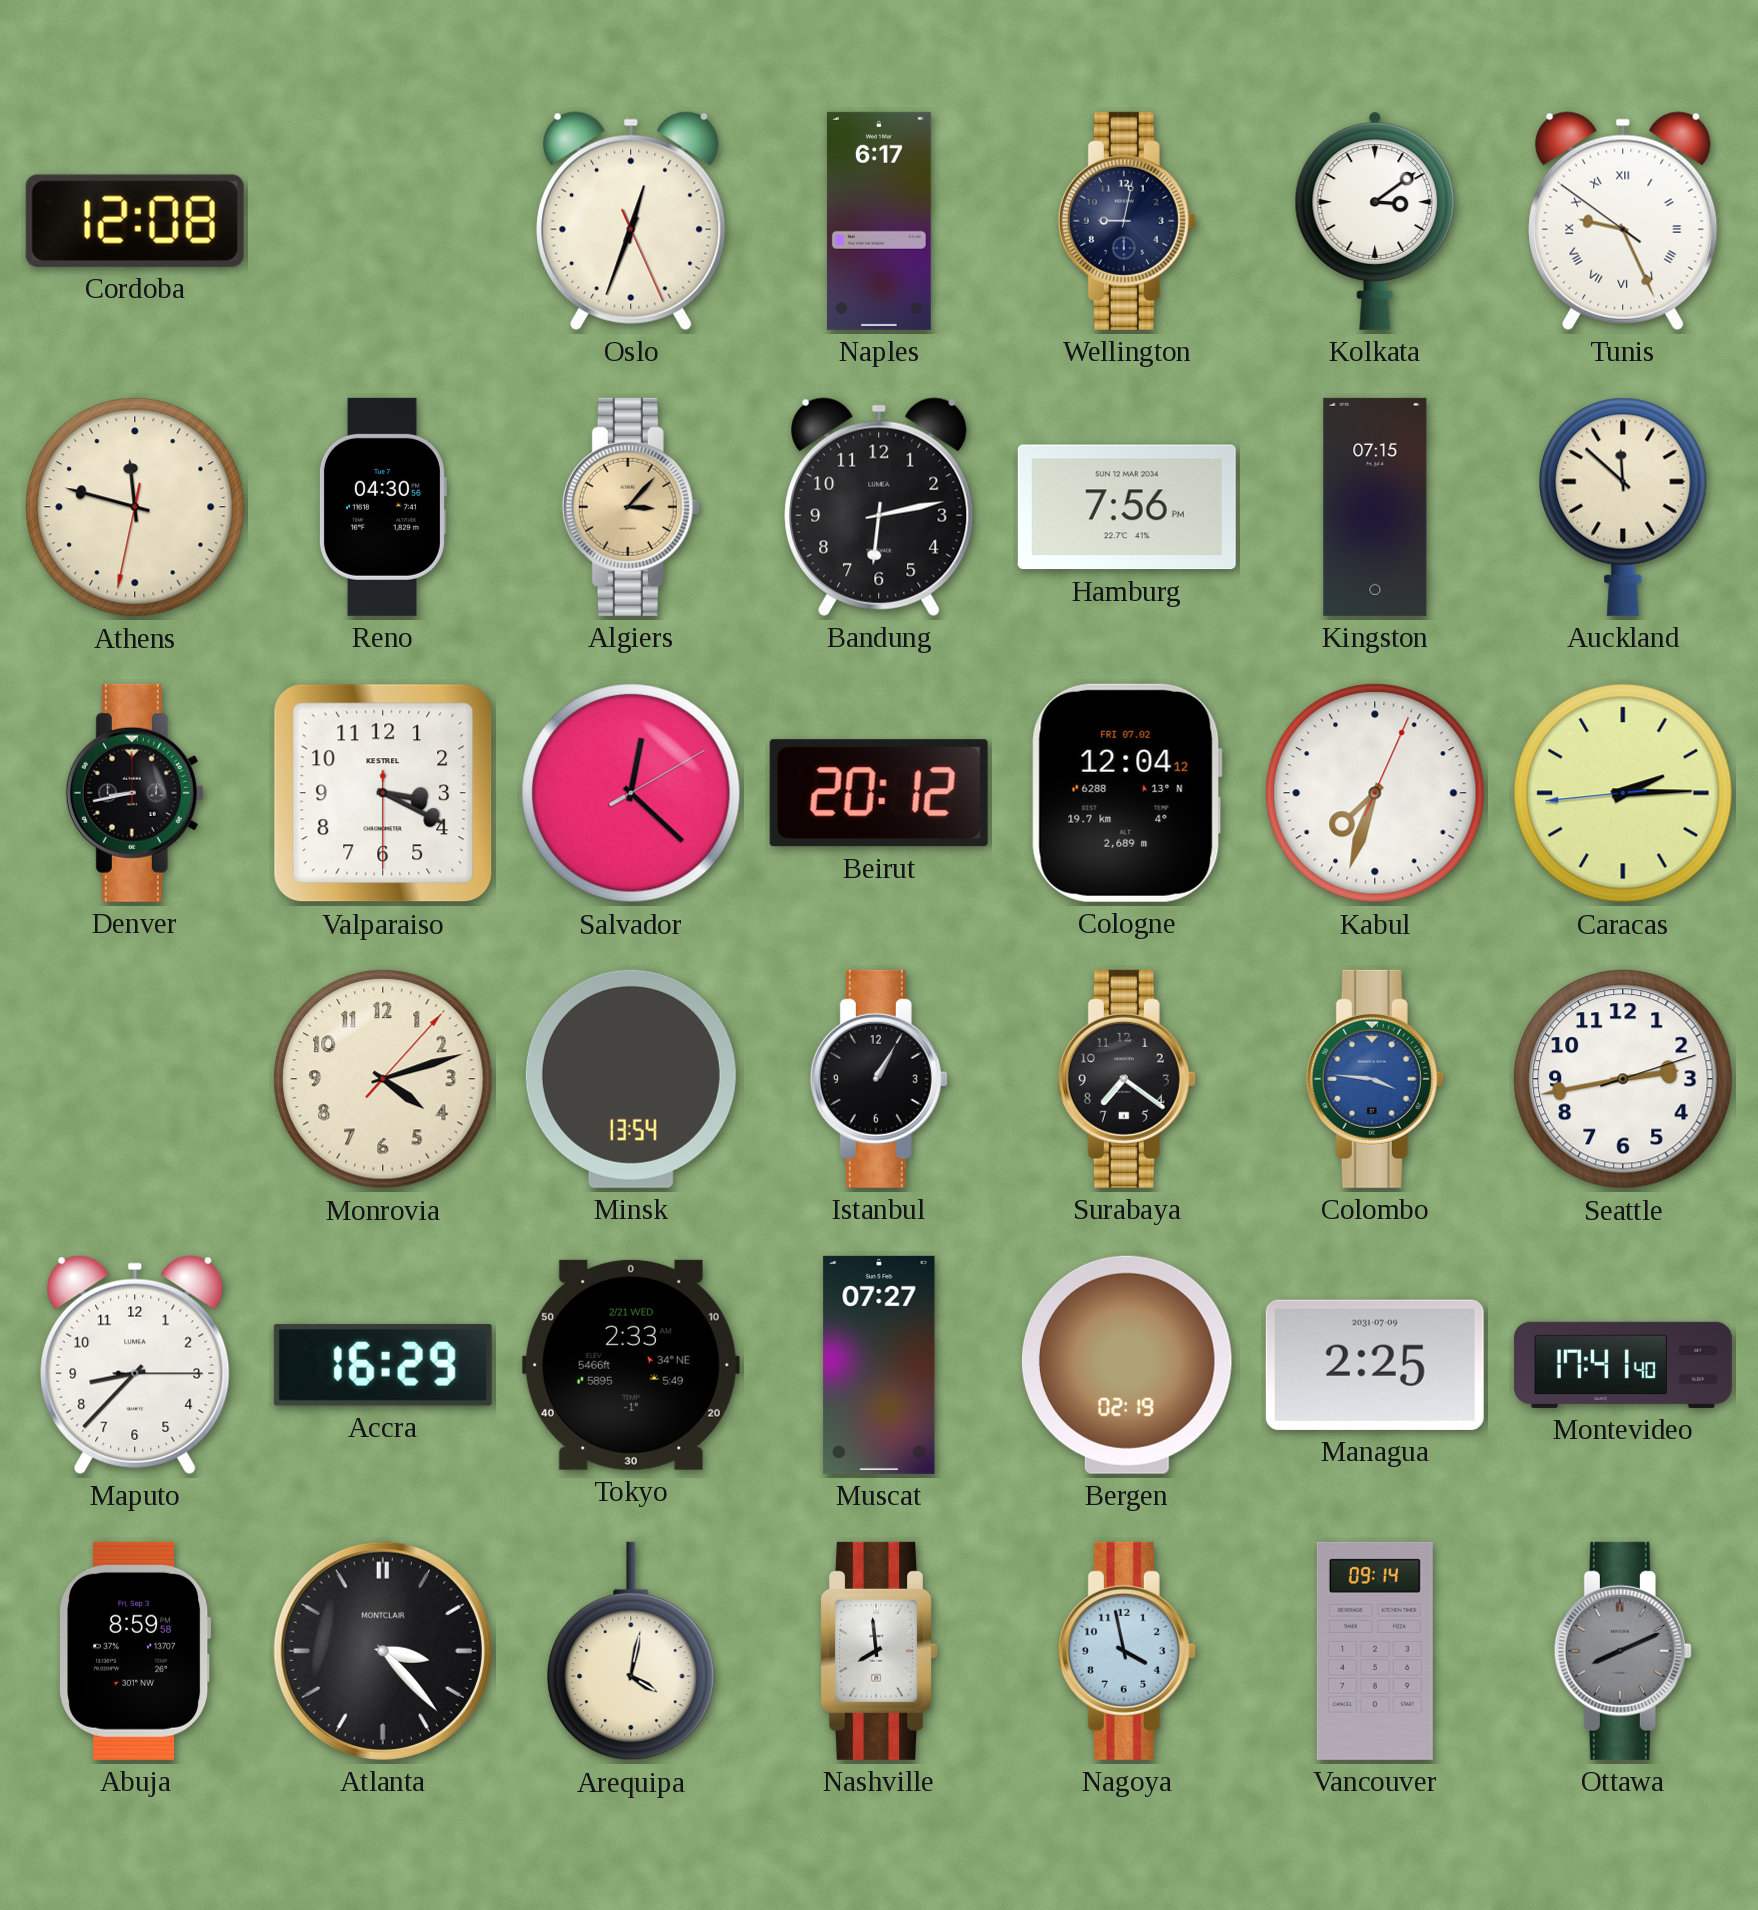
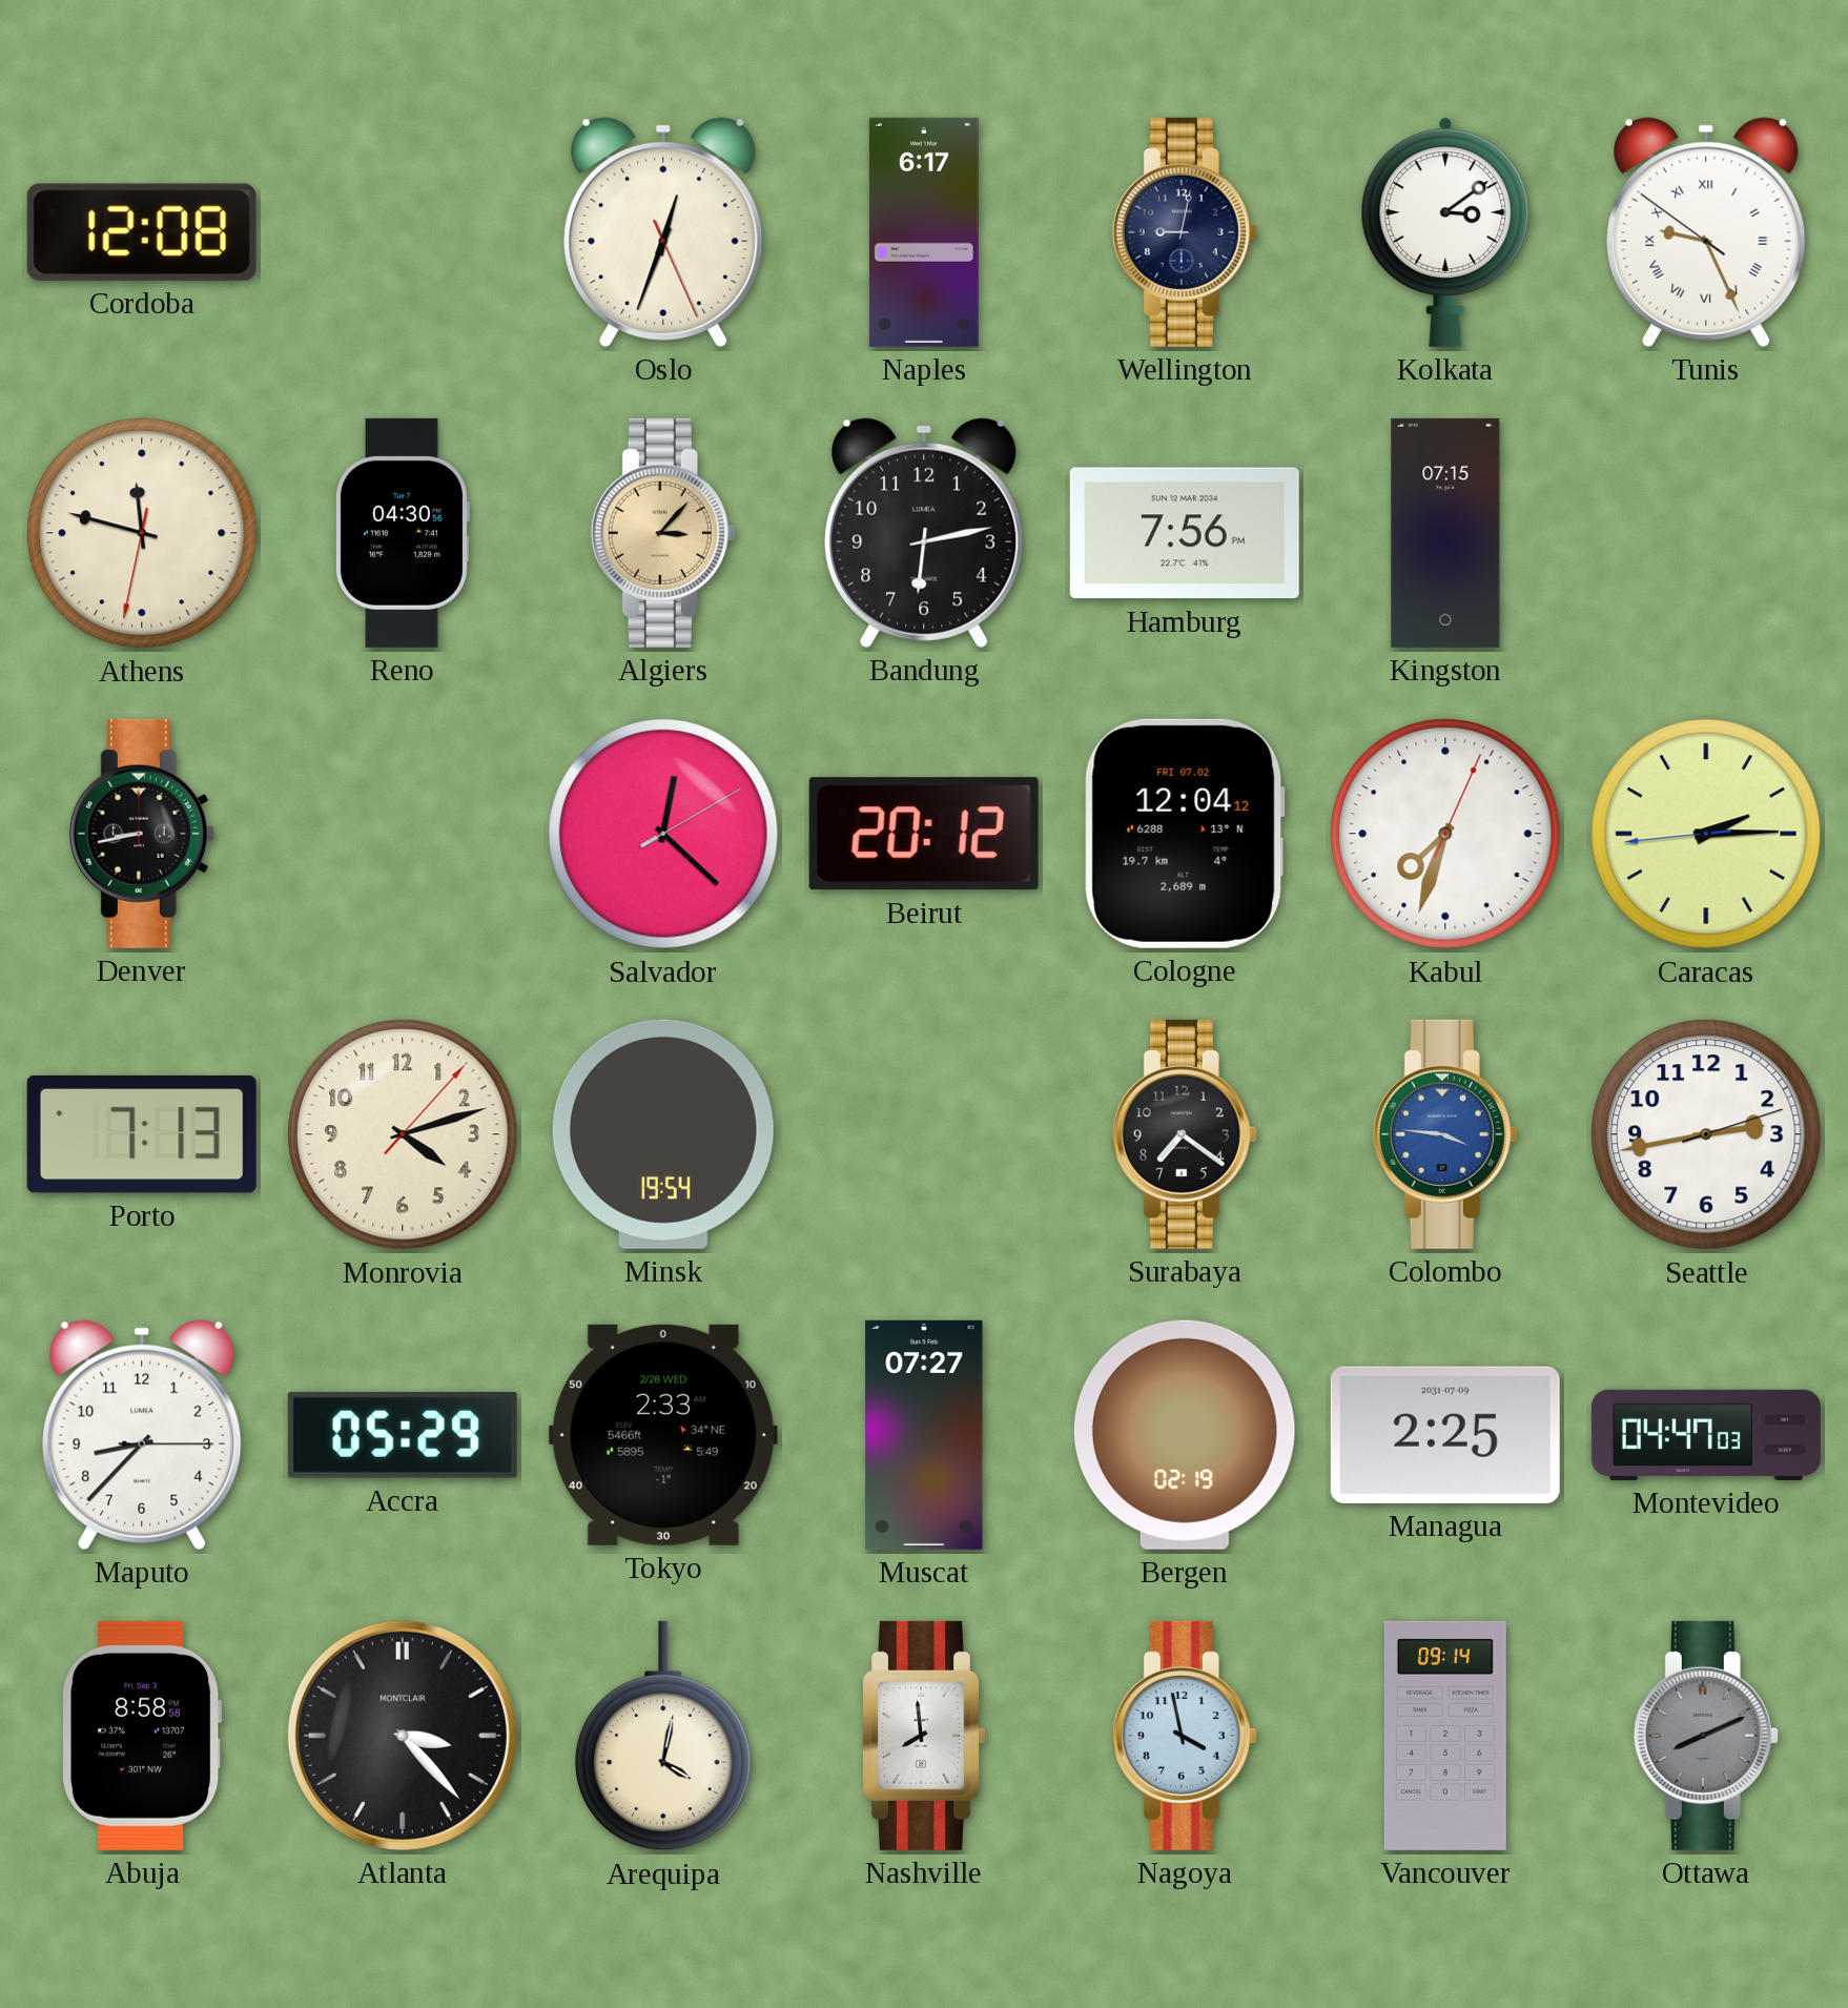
Auckland: 11:52 -> none
Valparaiso: 3:19 -> none
Porto: none -> 7:13
Minsk: 13:54 -> 19:54
Istanbul: 1:05 -> none
Accra: 16:29 -> 05:29
Tokyo date: 2/21 WED -> 2/28 WED
Montevideo: 17:41 -> 04:47
Abuja: 8:59 -> 8:58
